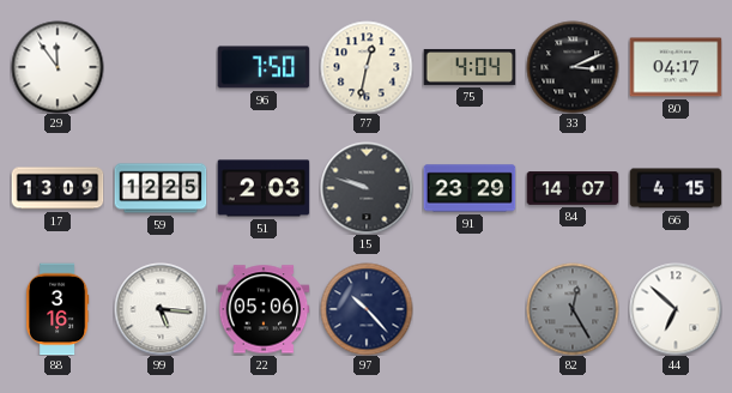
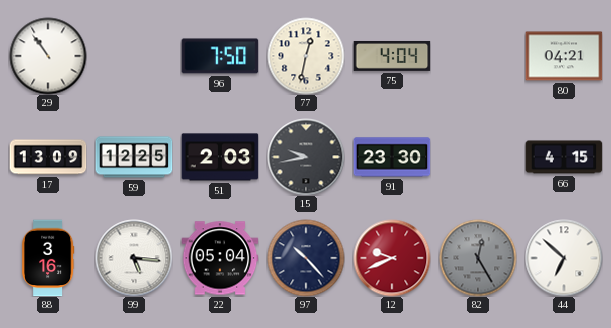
29: 11:54 -> 10:54
33: 3:11 -> none
80: 04:17 -> 04:21
15: 9:48 -> 9:43
91: 23:29 -> 23:30
84: 14:07 -> none
22: 05:06 -> 05:04
12: none -> 9:41
